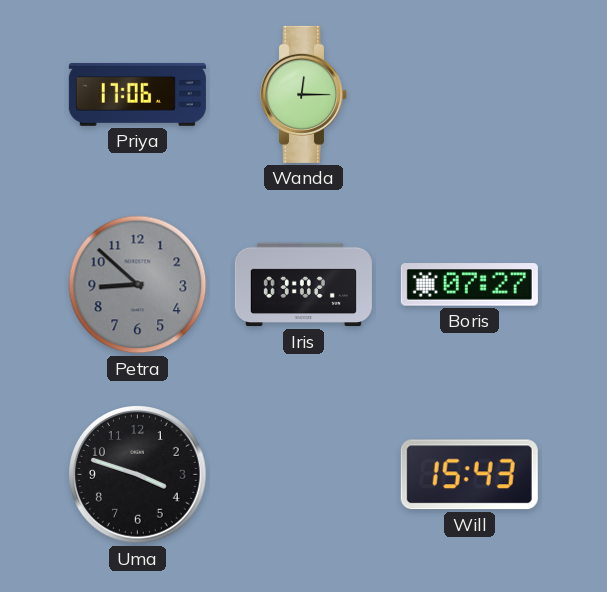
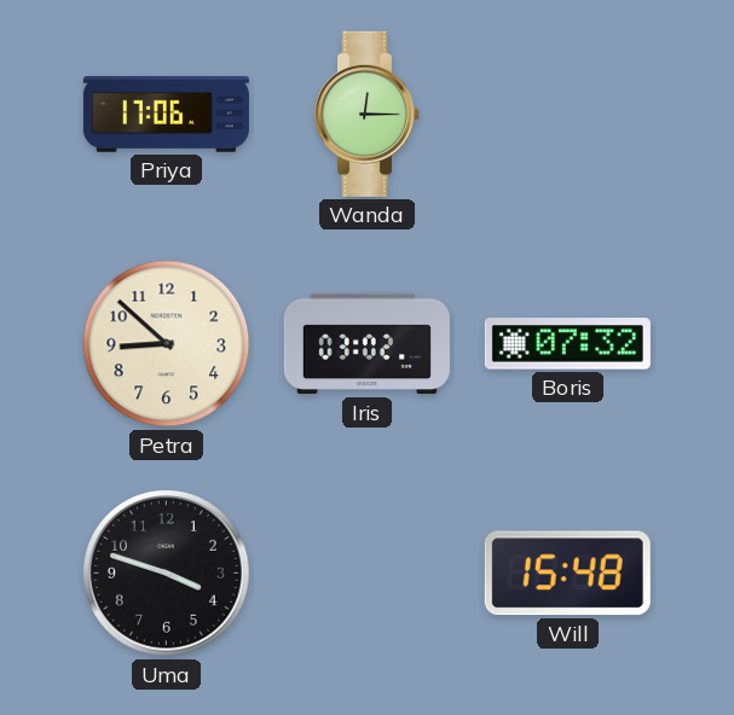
Petra dial: grey -> cream
Boris: 07:27 -> 07:32
Will: 15:43 -> 15:48
